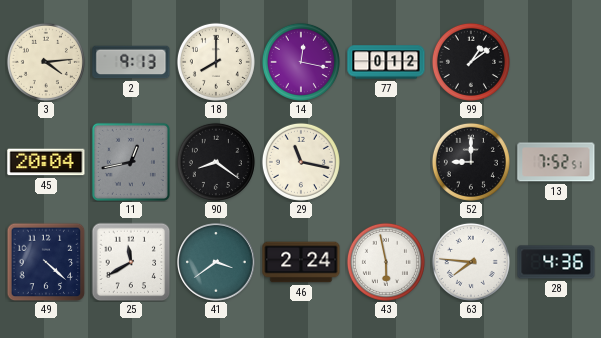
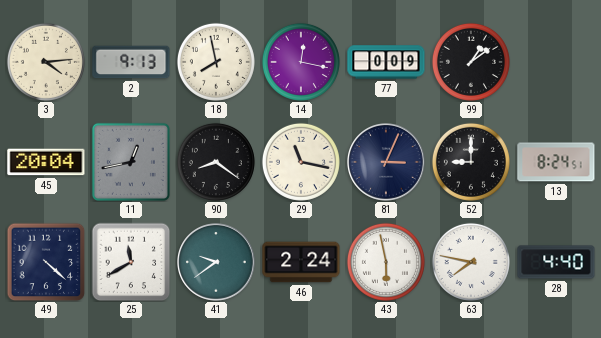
18: 8:00 -> 7:58
77: 0:12 -> 0:09
81: none -> 3:04
13: 7:52 -> 8:24
41: 3:39 -> 9:39
63: 7:46 -> 7:47
28: 4:36 -> 4:40
